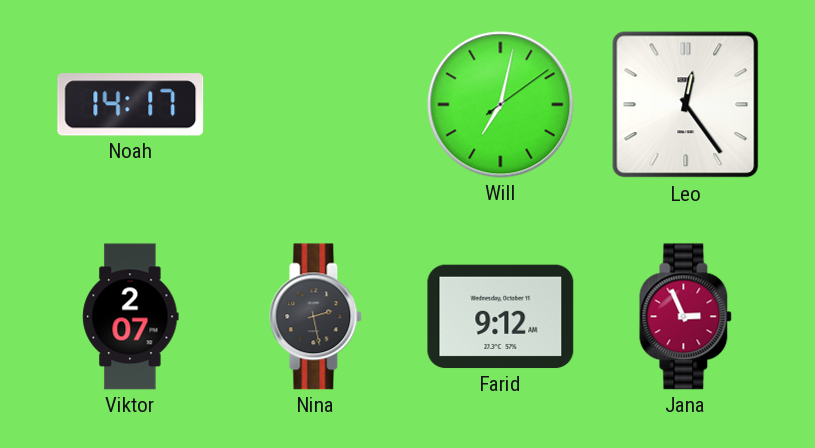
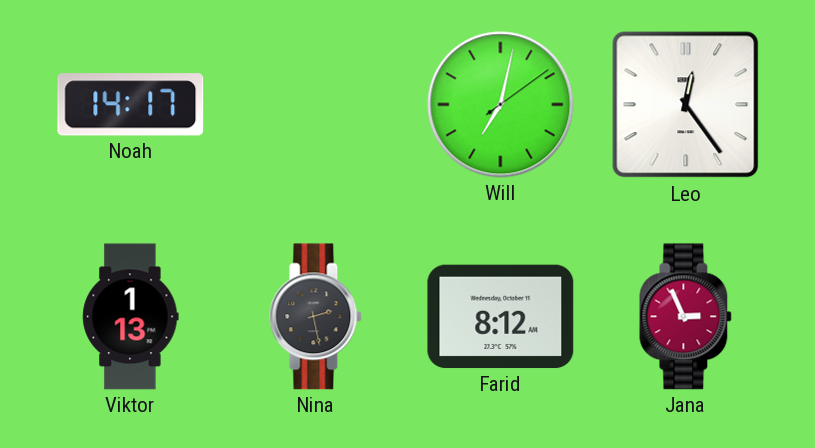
Viktor: 2:07 -> 1:13
Farid: 9:12 -> 8:12
